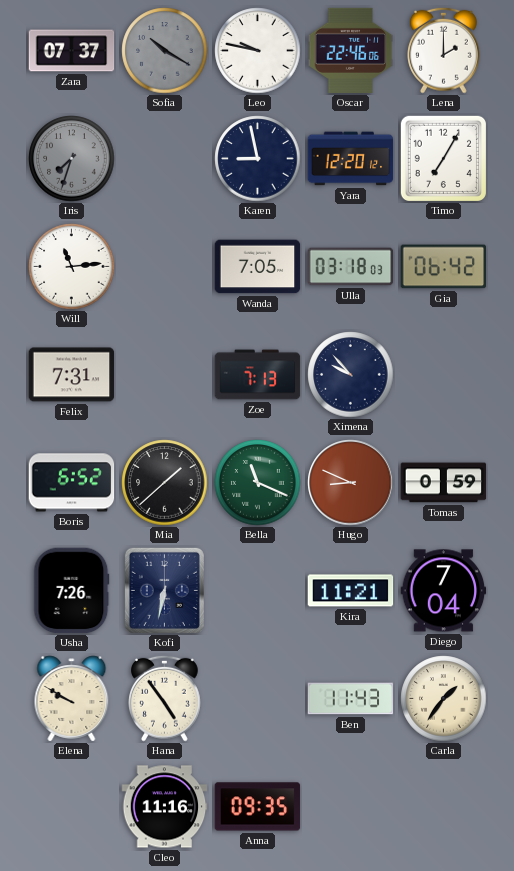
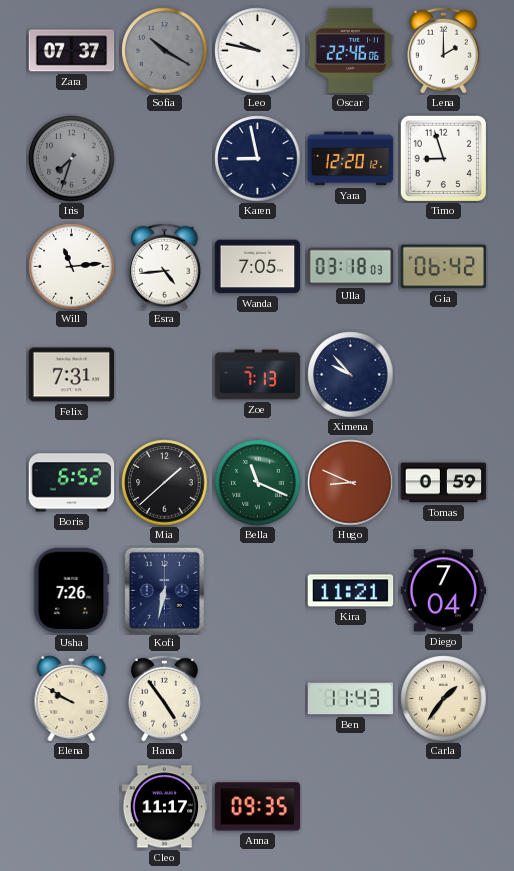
Timo: 7:05 -> 8:57
Esra: none -> 4:44
Cleo: 11:16 -> 11:17
